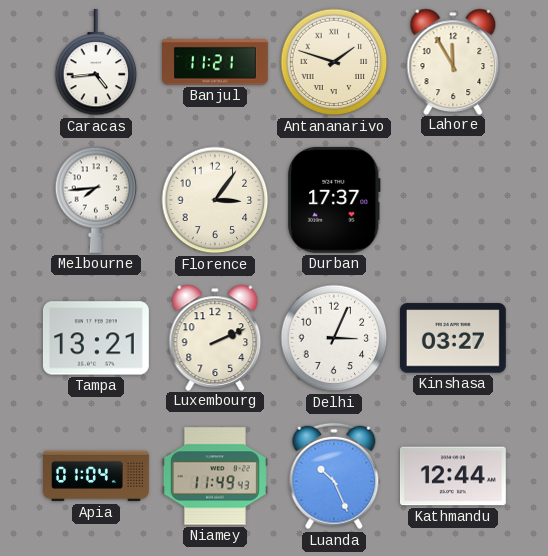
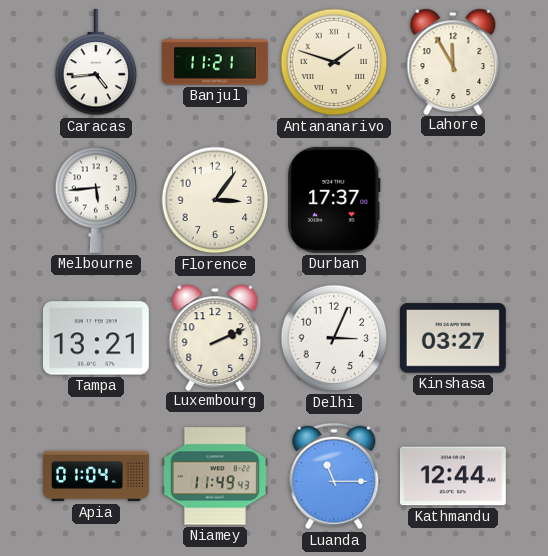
Melbourne: 7:44 -> 5:44
Luanda: 10:26 -> 11:15
